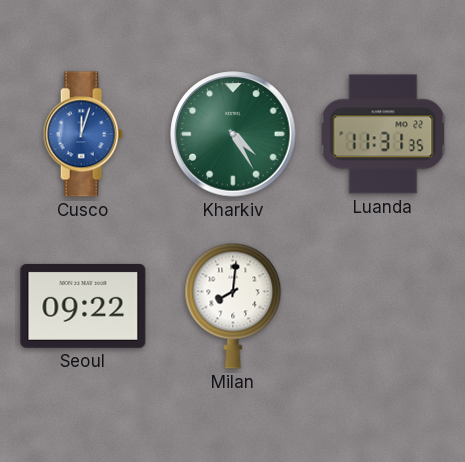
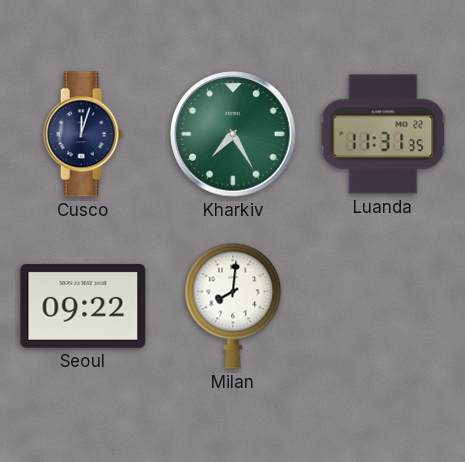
Cusco dial: blue -> navy
Kharkiv: 4:25 -> 7:25
